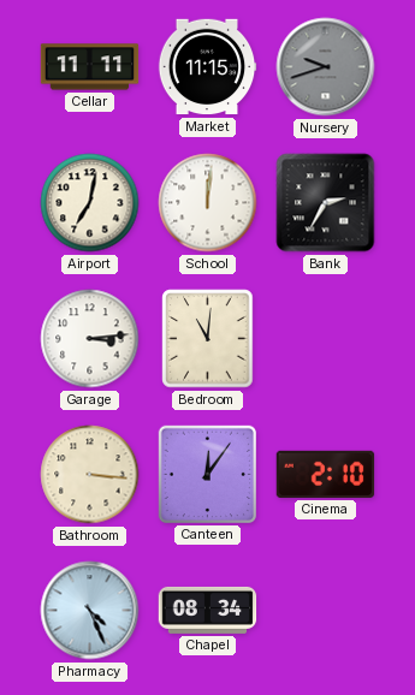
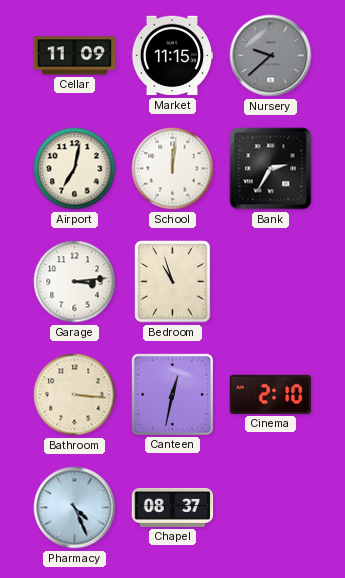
Cellar: 11:11 -> 11:09
Nursery: 9:42 -> 9:38
Bedroom: 11:01 -> 10:57
Canteen: 12:06 -> 12:32
Chapel: 08:34 -> 08:37
